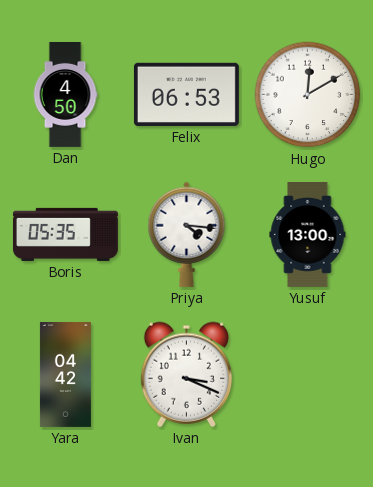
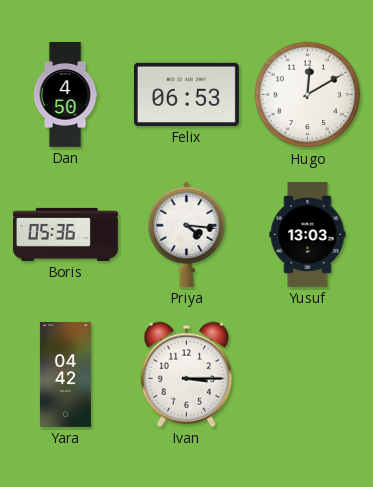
Boris: 05:35 -> 05:36
Yusuf: 13:00 -> 13:03
Ivan: 3:19 -> 3:15
